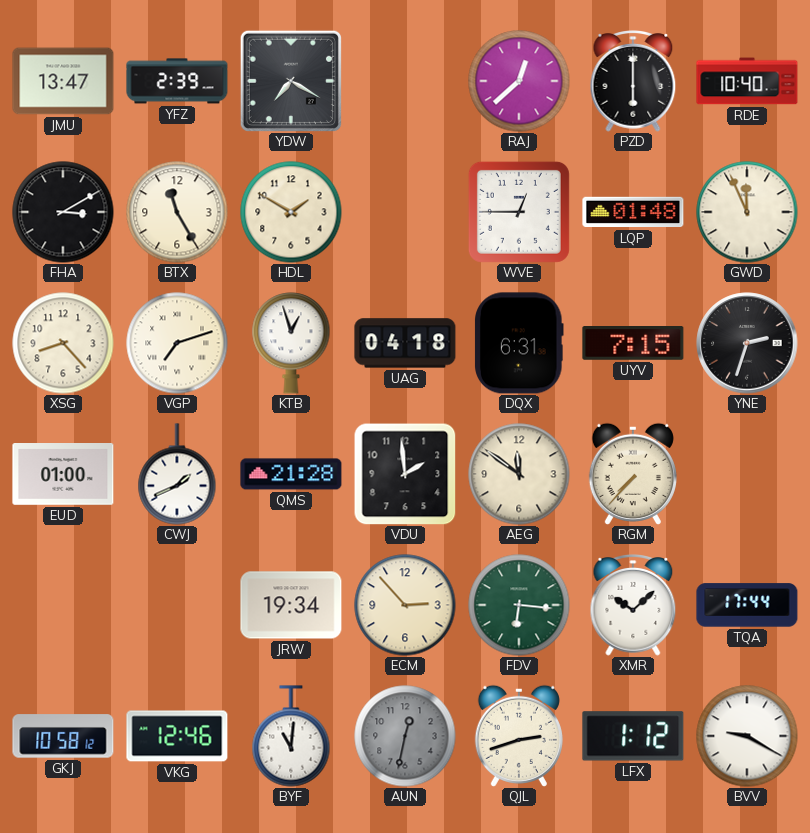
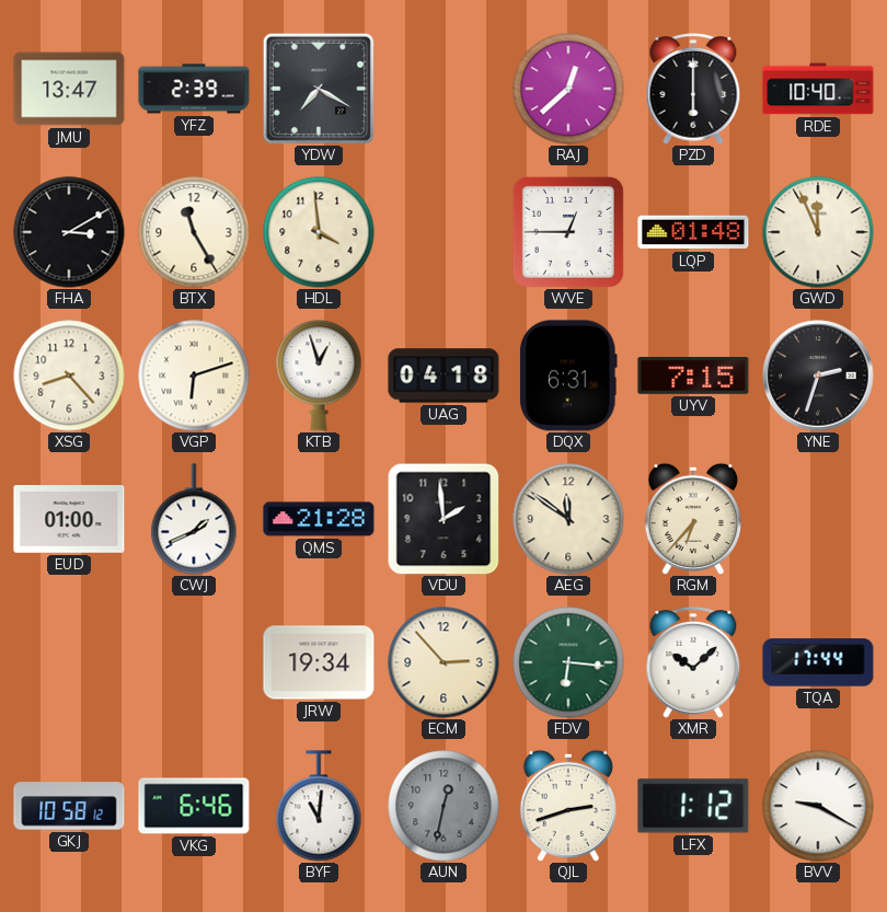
HDL: 1:50 -> 3:59
VGP: 7:12 -> 6:12
RGM: 7:37 -> 6:37
VKG: 12:46 -> 6:46
